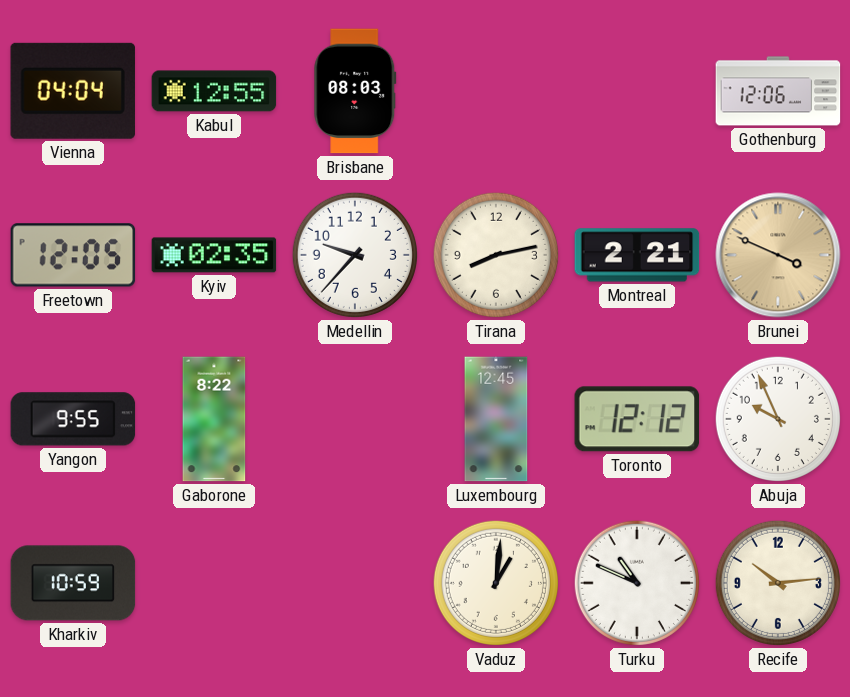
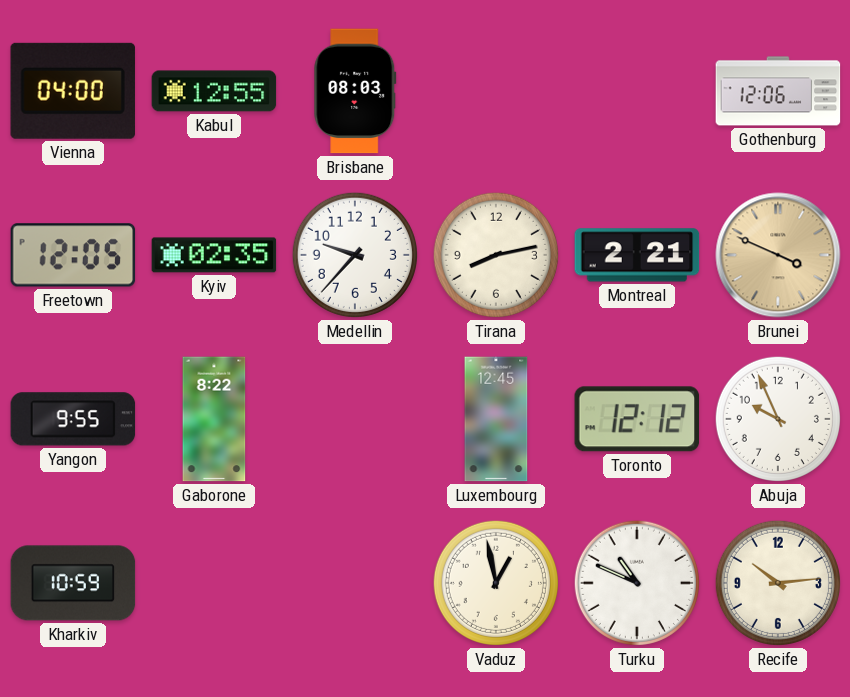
Vienna: 04:04 -> 04:00
Vaduz: 1:01 -> 12:58
